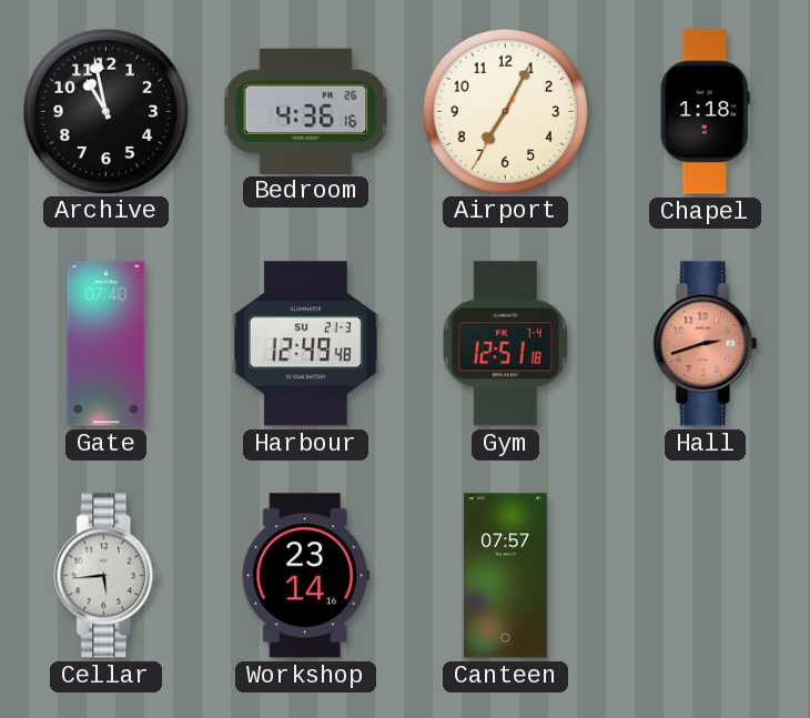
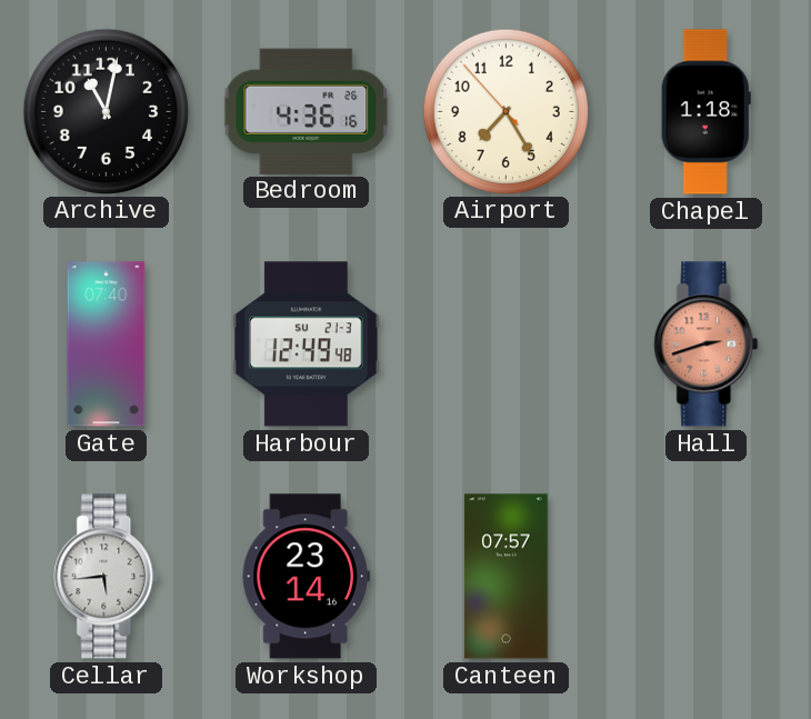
Archive: 10:58 -> 11:02
Airport: 7:04 -> 7:24
Gym: 12:51 -> none
